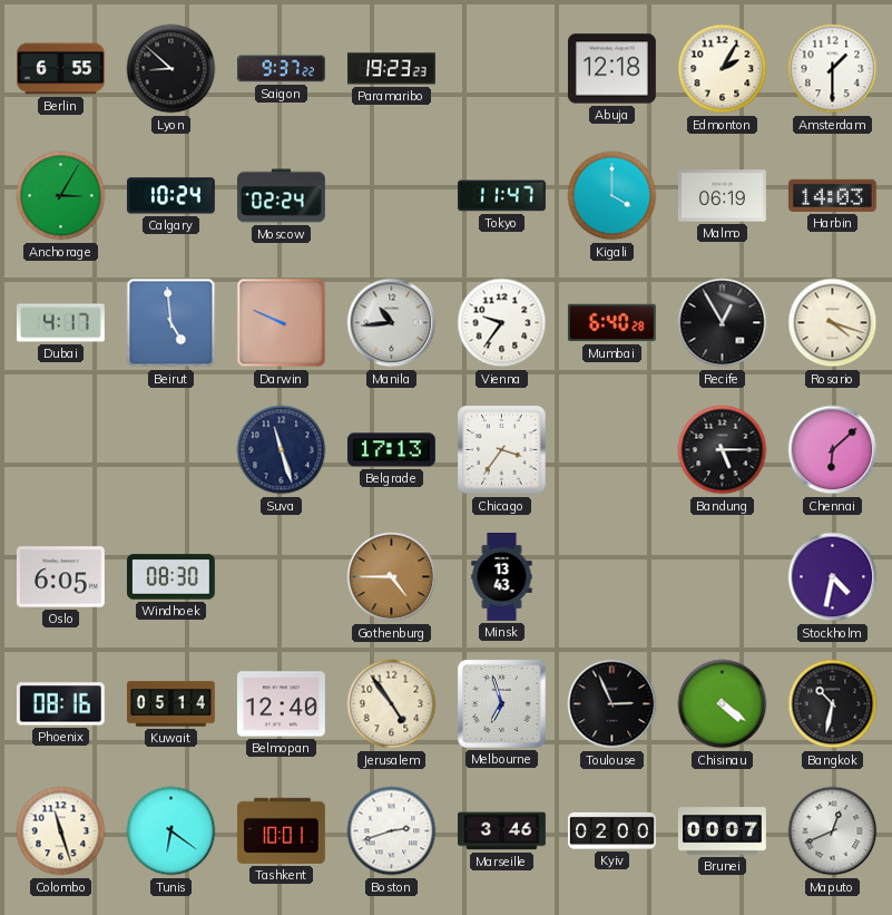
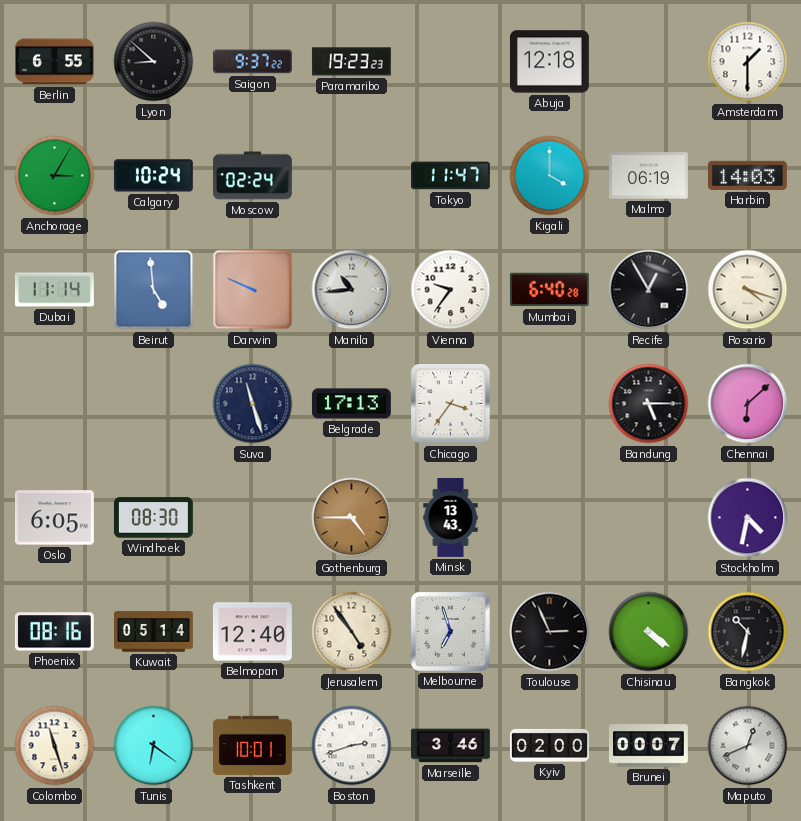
Edmonton: 2:05 -> none
Dubai: 4:17 -> 11:14
